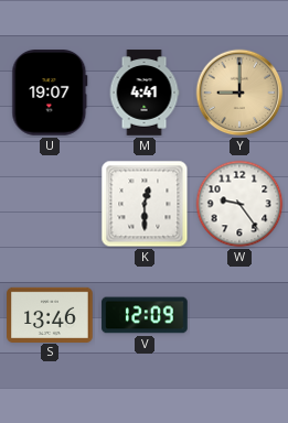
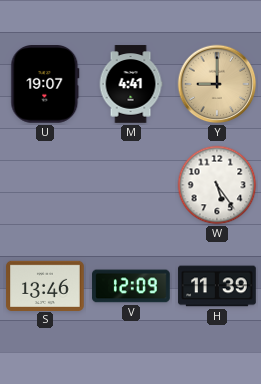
K: 12:30 -> none
W: 9:24 -> 5:24
H: none -> 11:39
